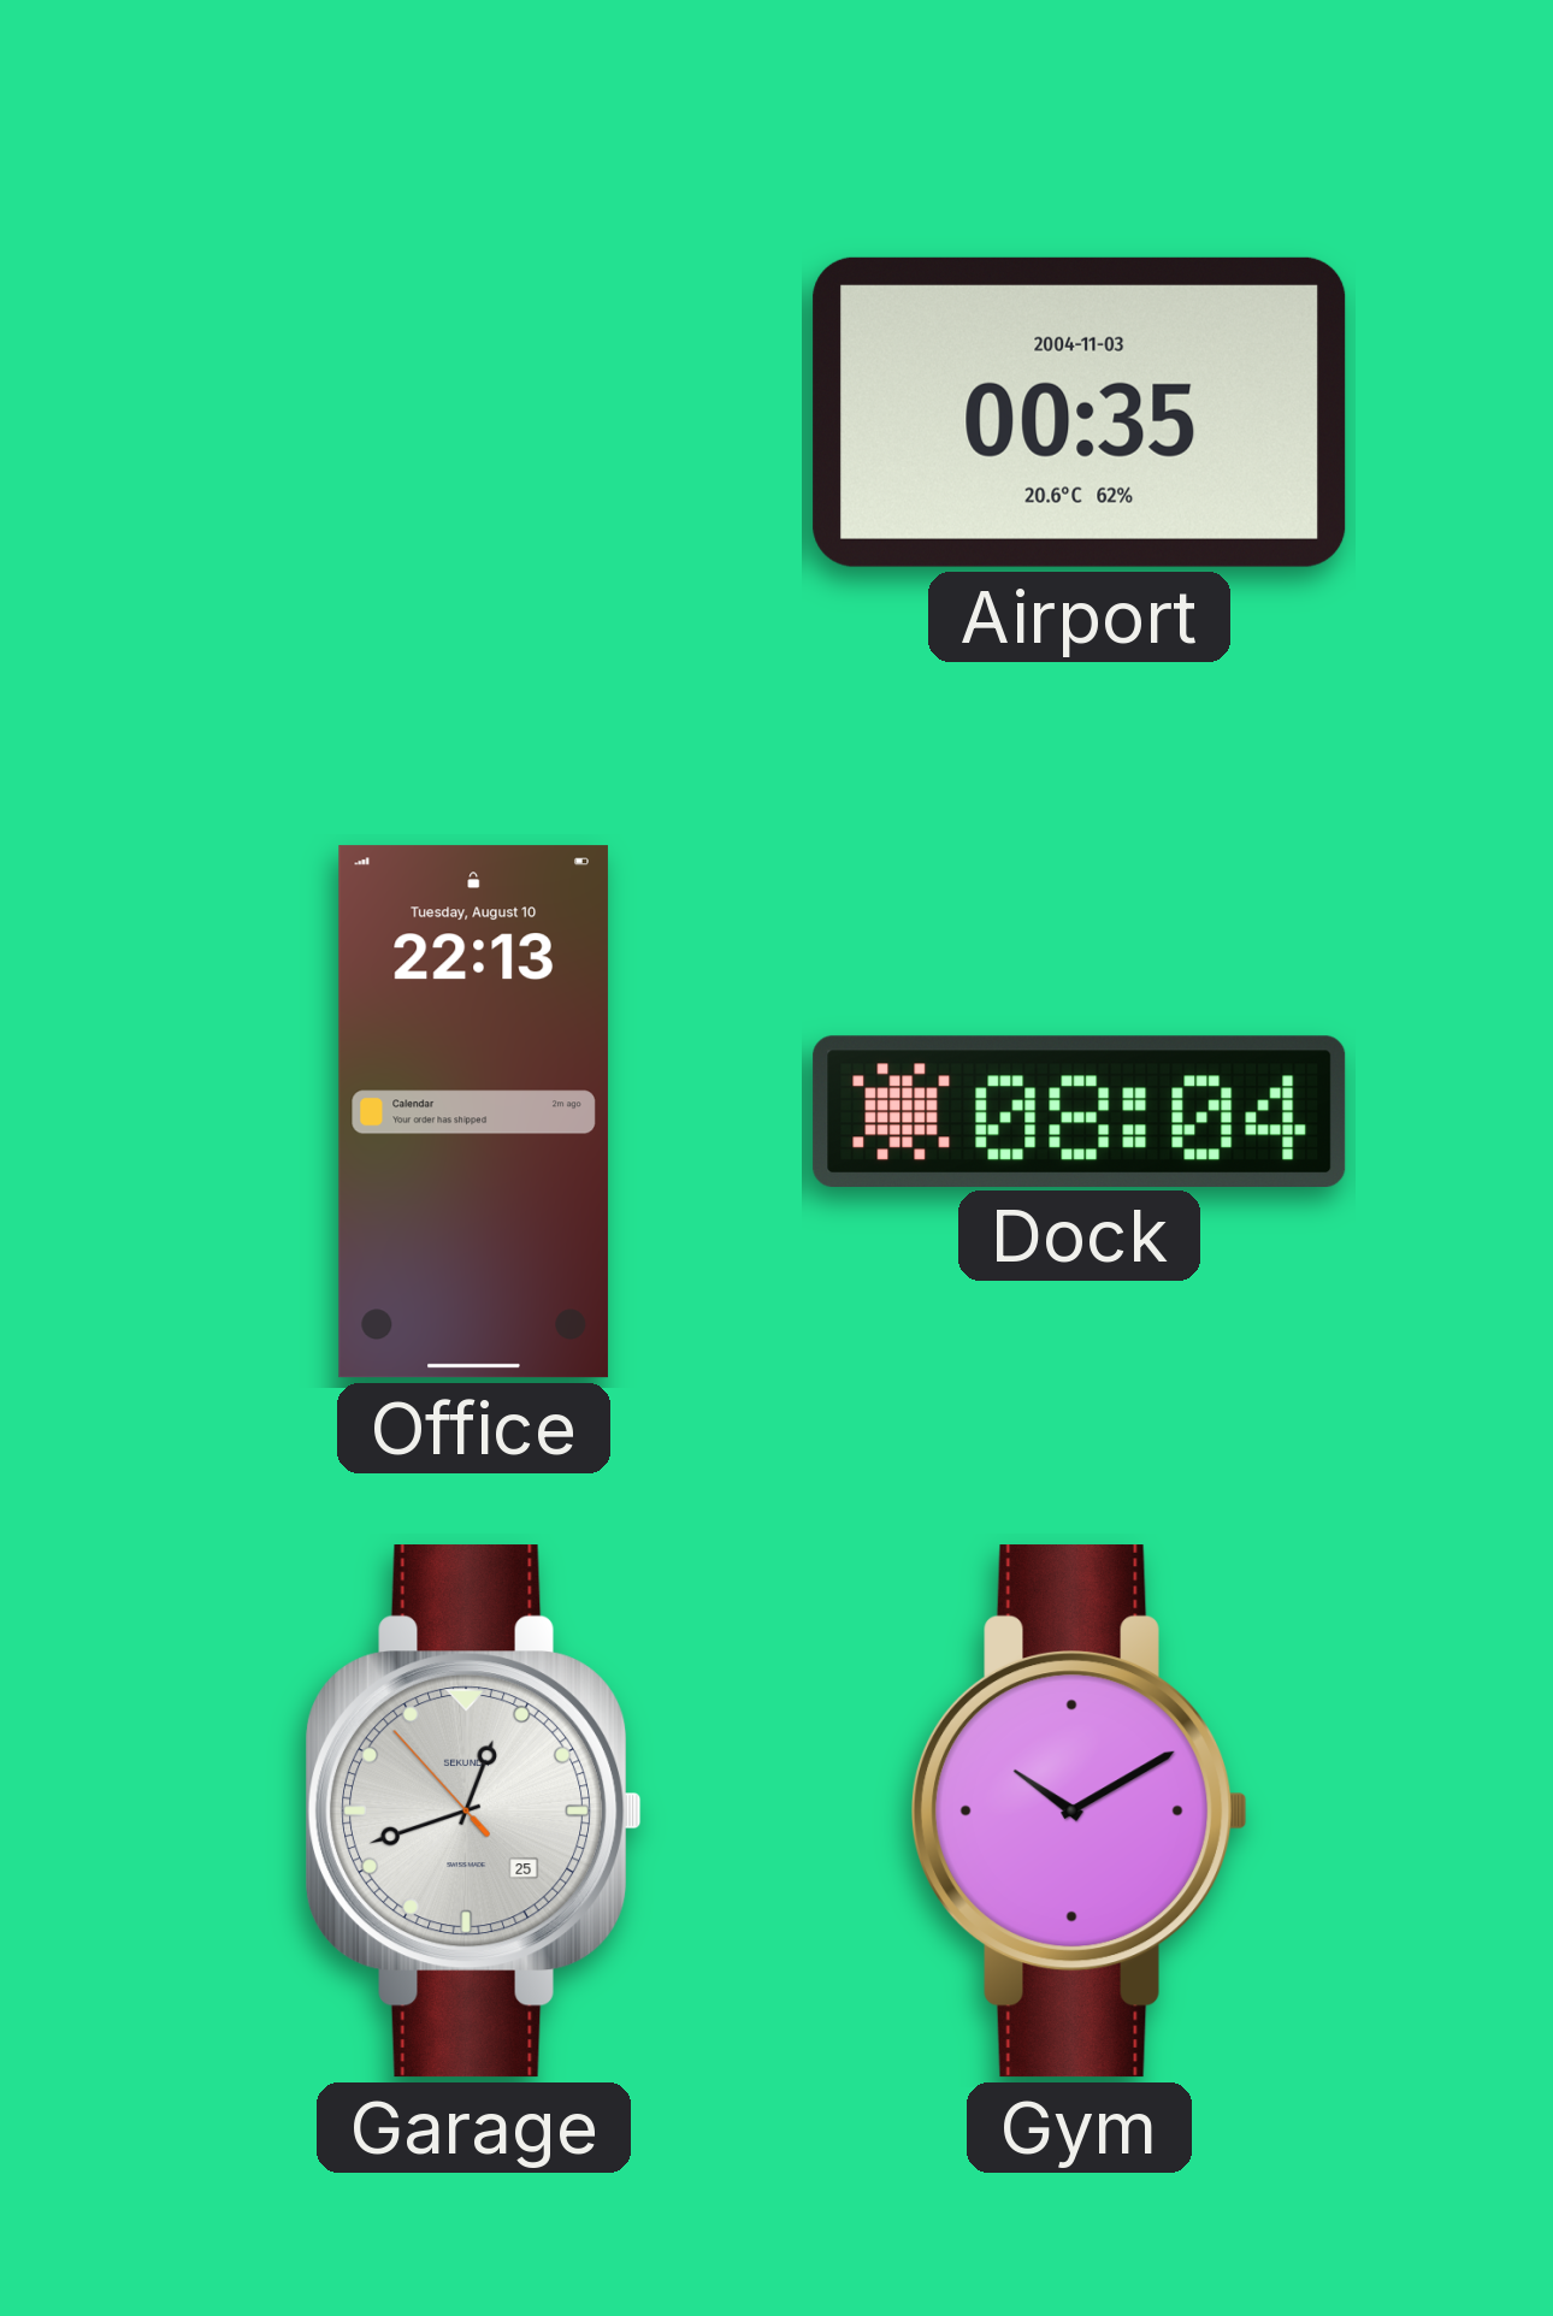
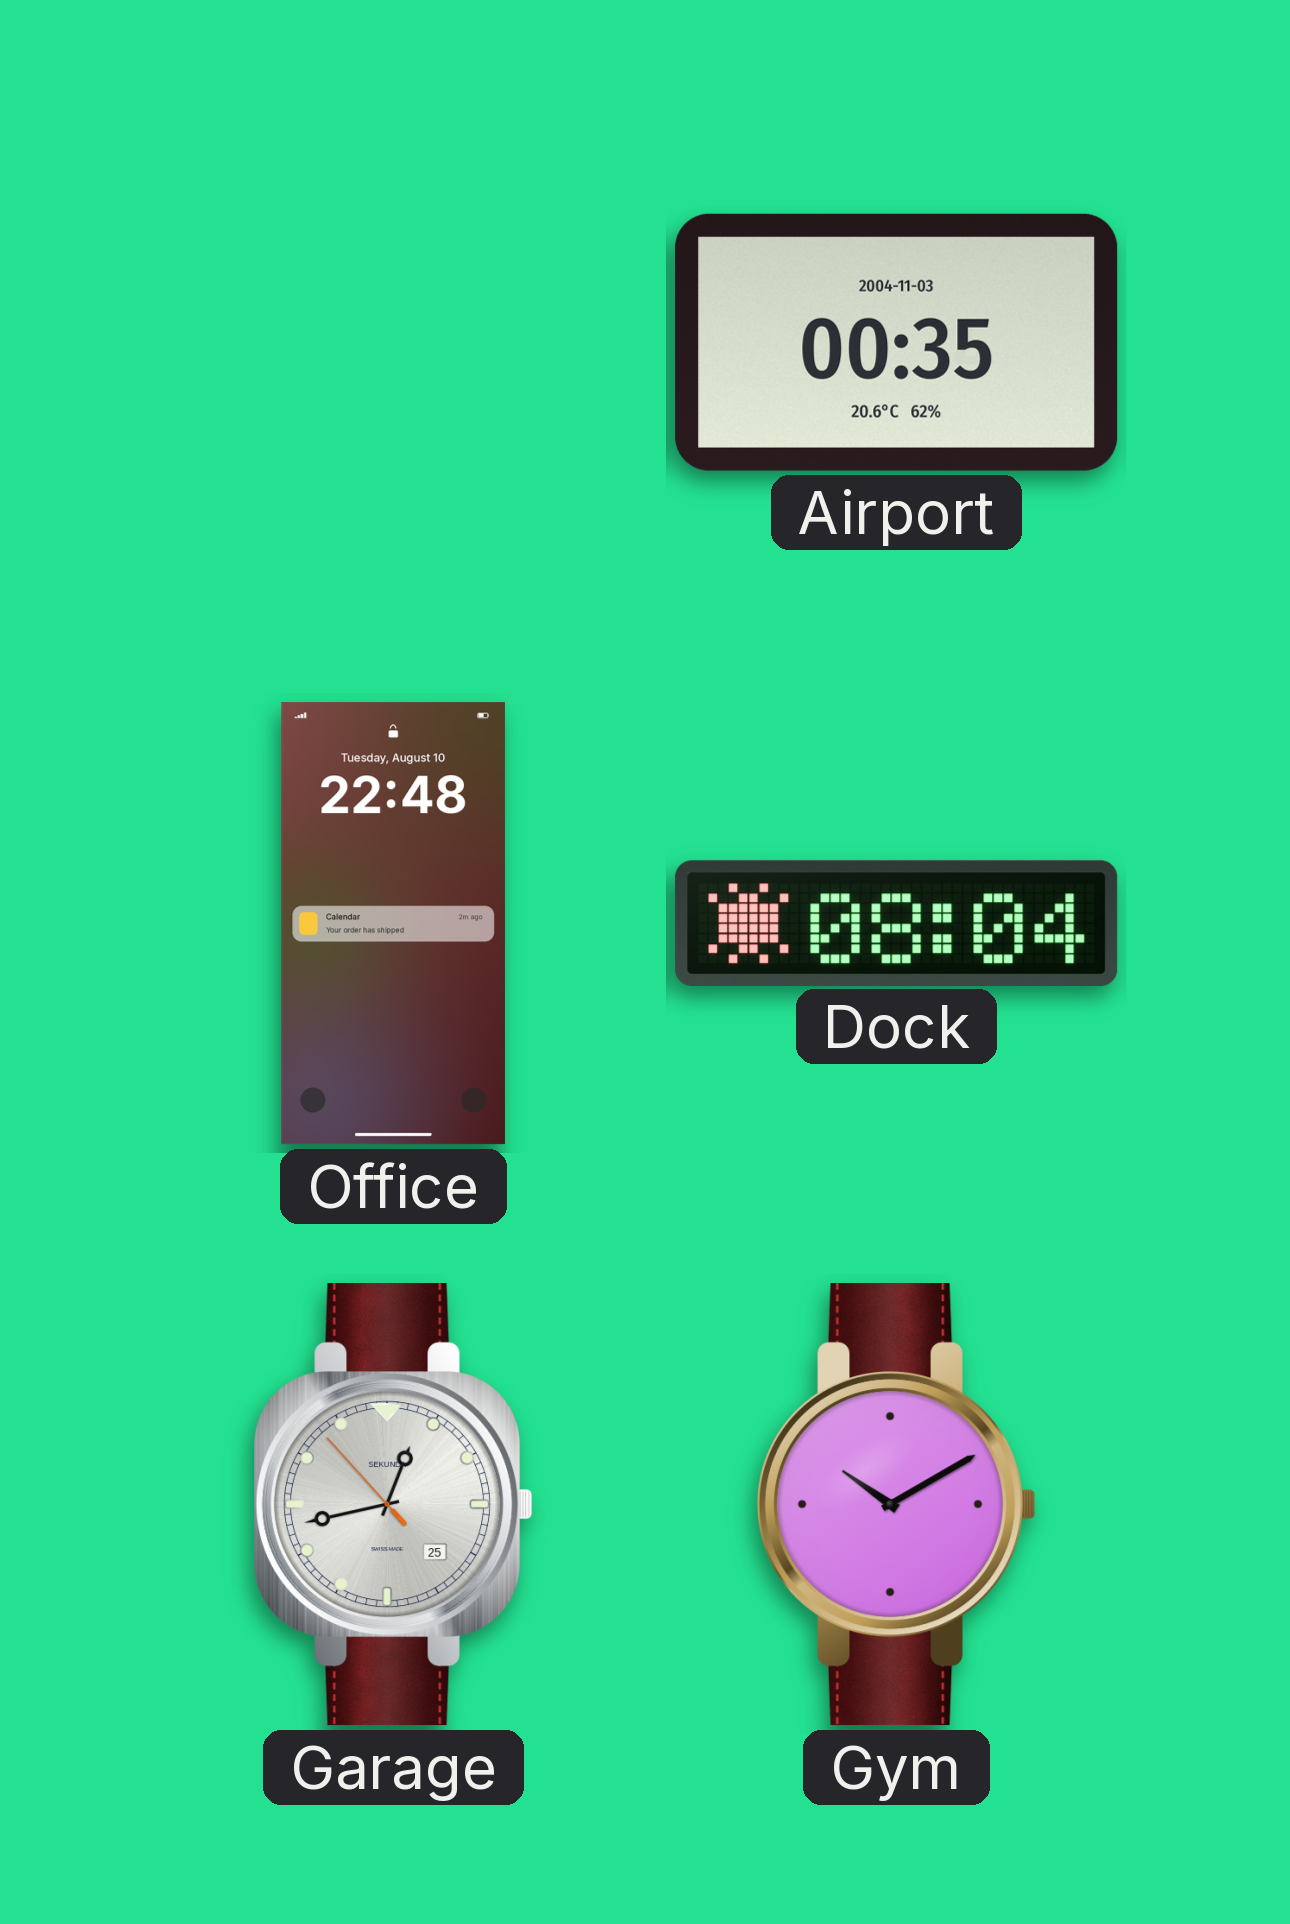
Office: 22:13 -> 22:48
Garage: 12:41 -> 12:42
